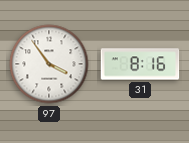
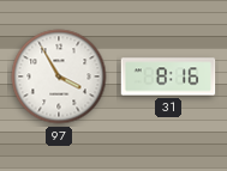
97: 3:54 -> 3:55
